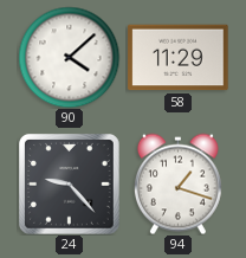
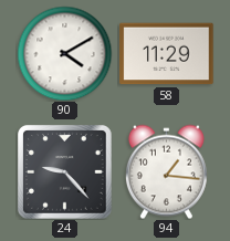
90: 4:08 -> 4:10
94: 1:18 -> 1:16
